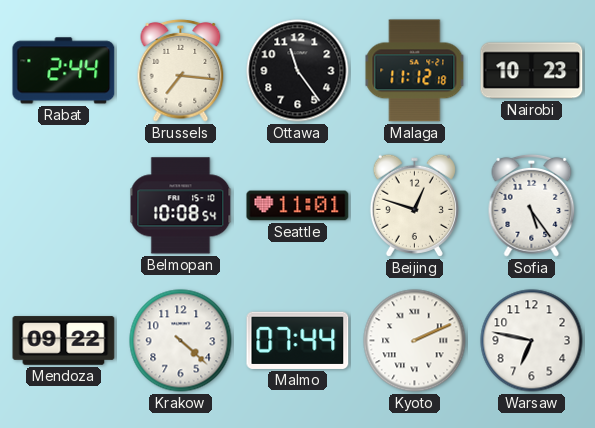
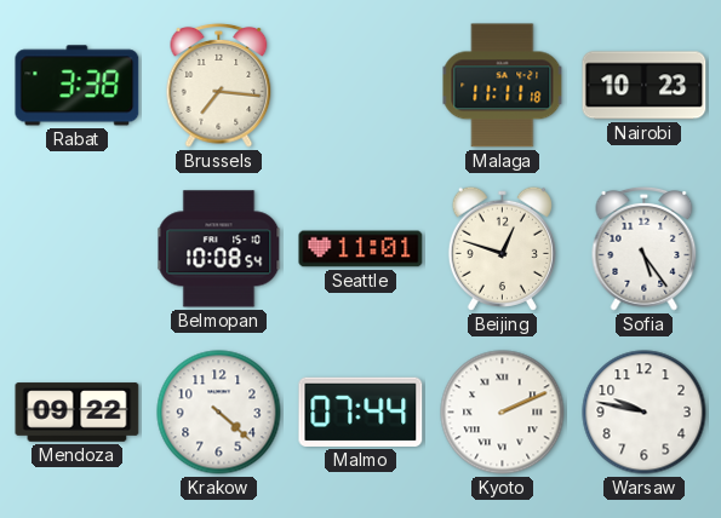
Rabat: 2:44 -> 3:38
Ottawa: 11:24 -> none
Malaga: 11:12 -> 11:11
Warsaw: 6:47 -> 9:47
